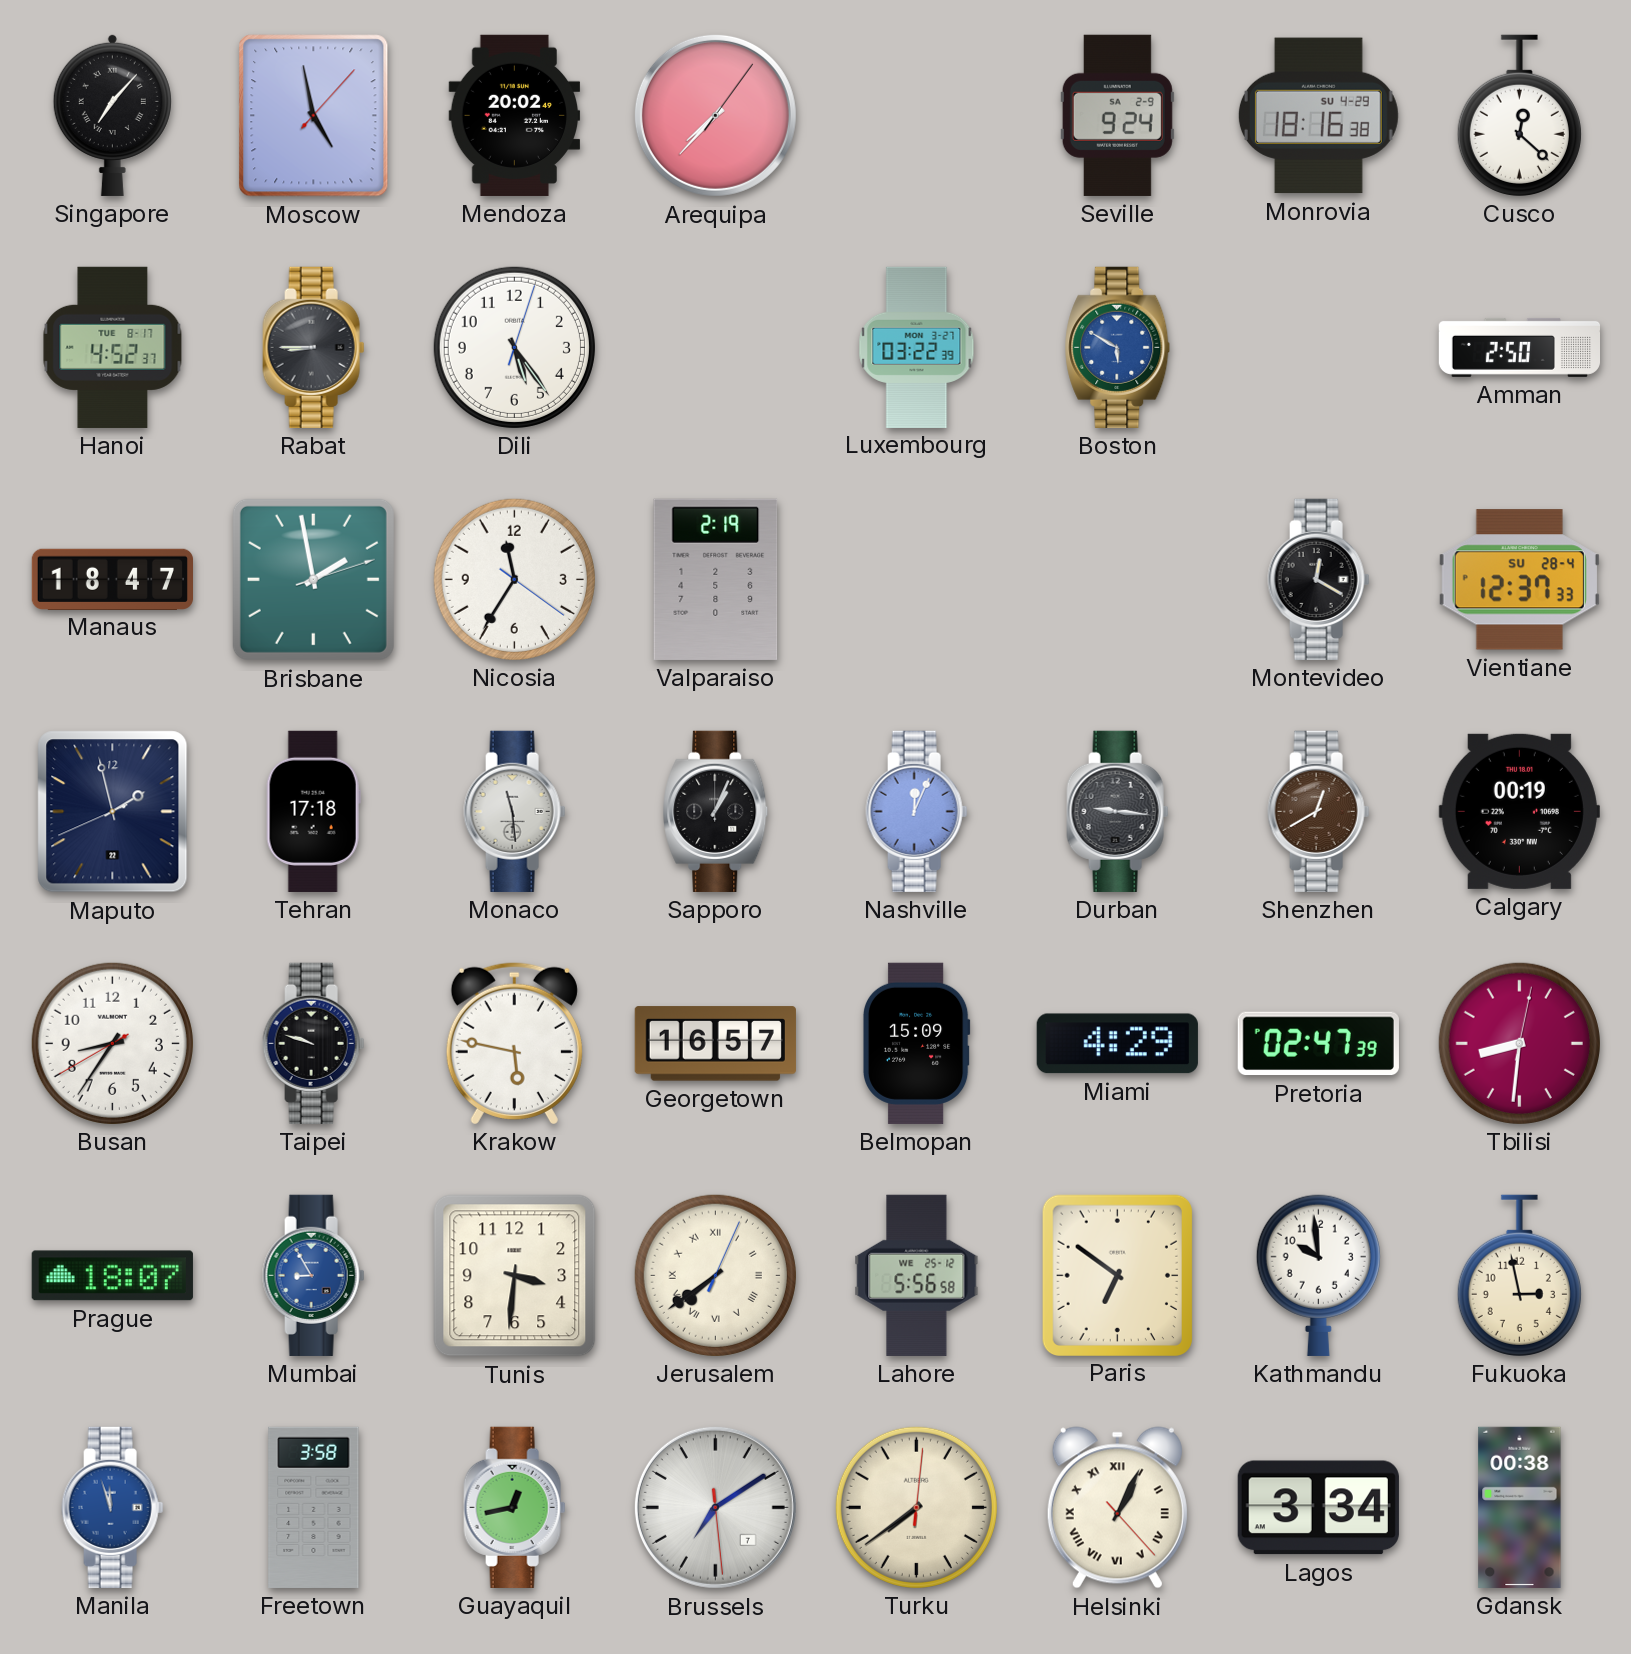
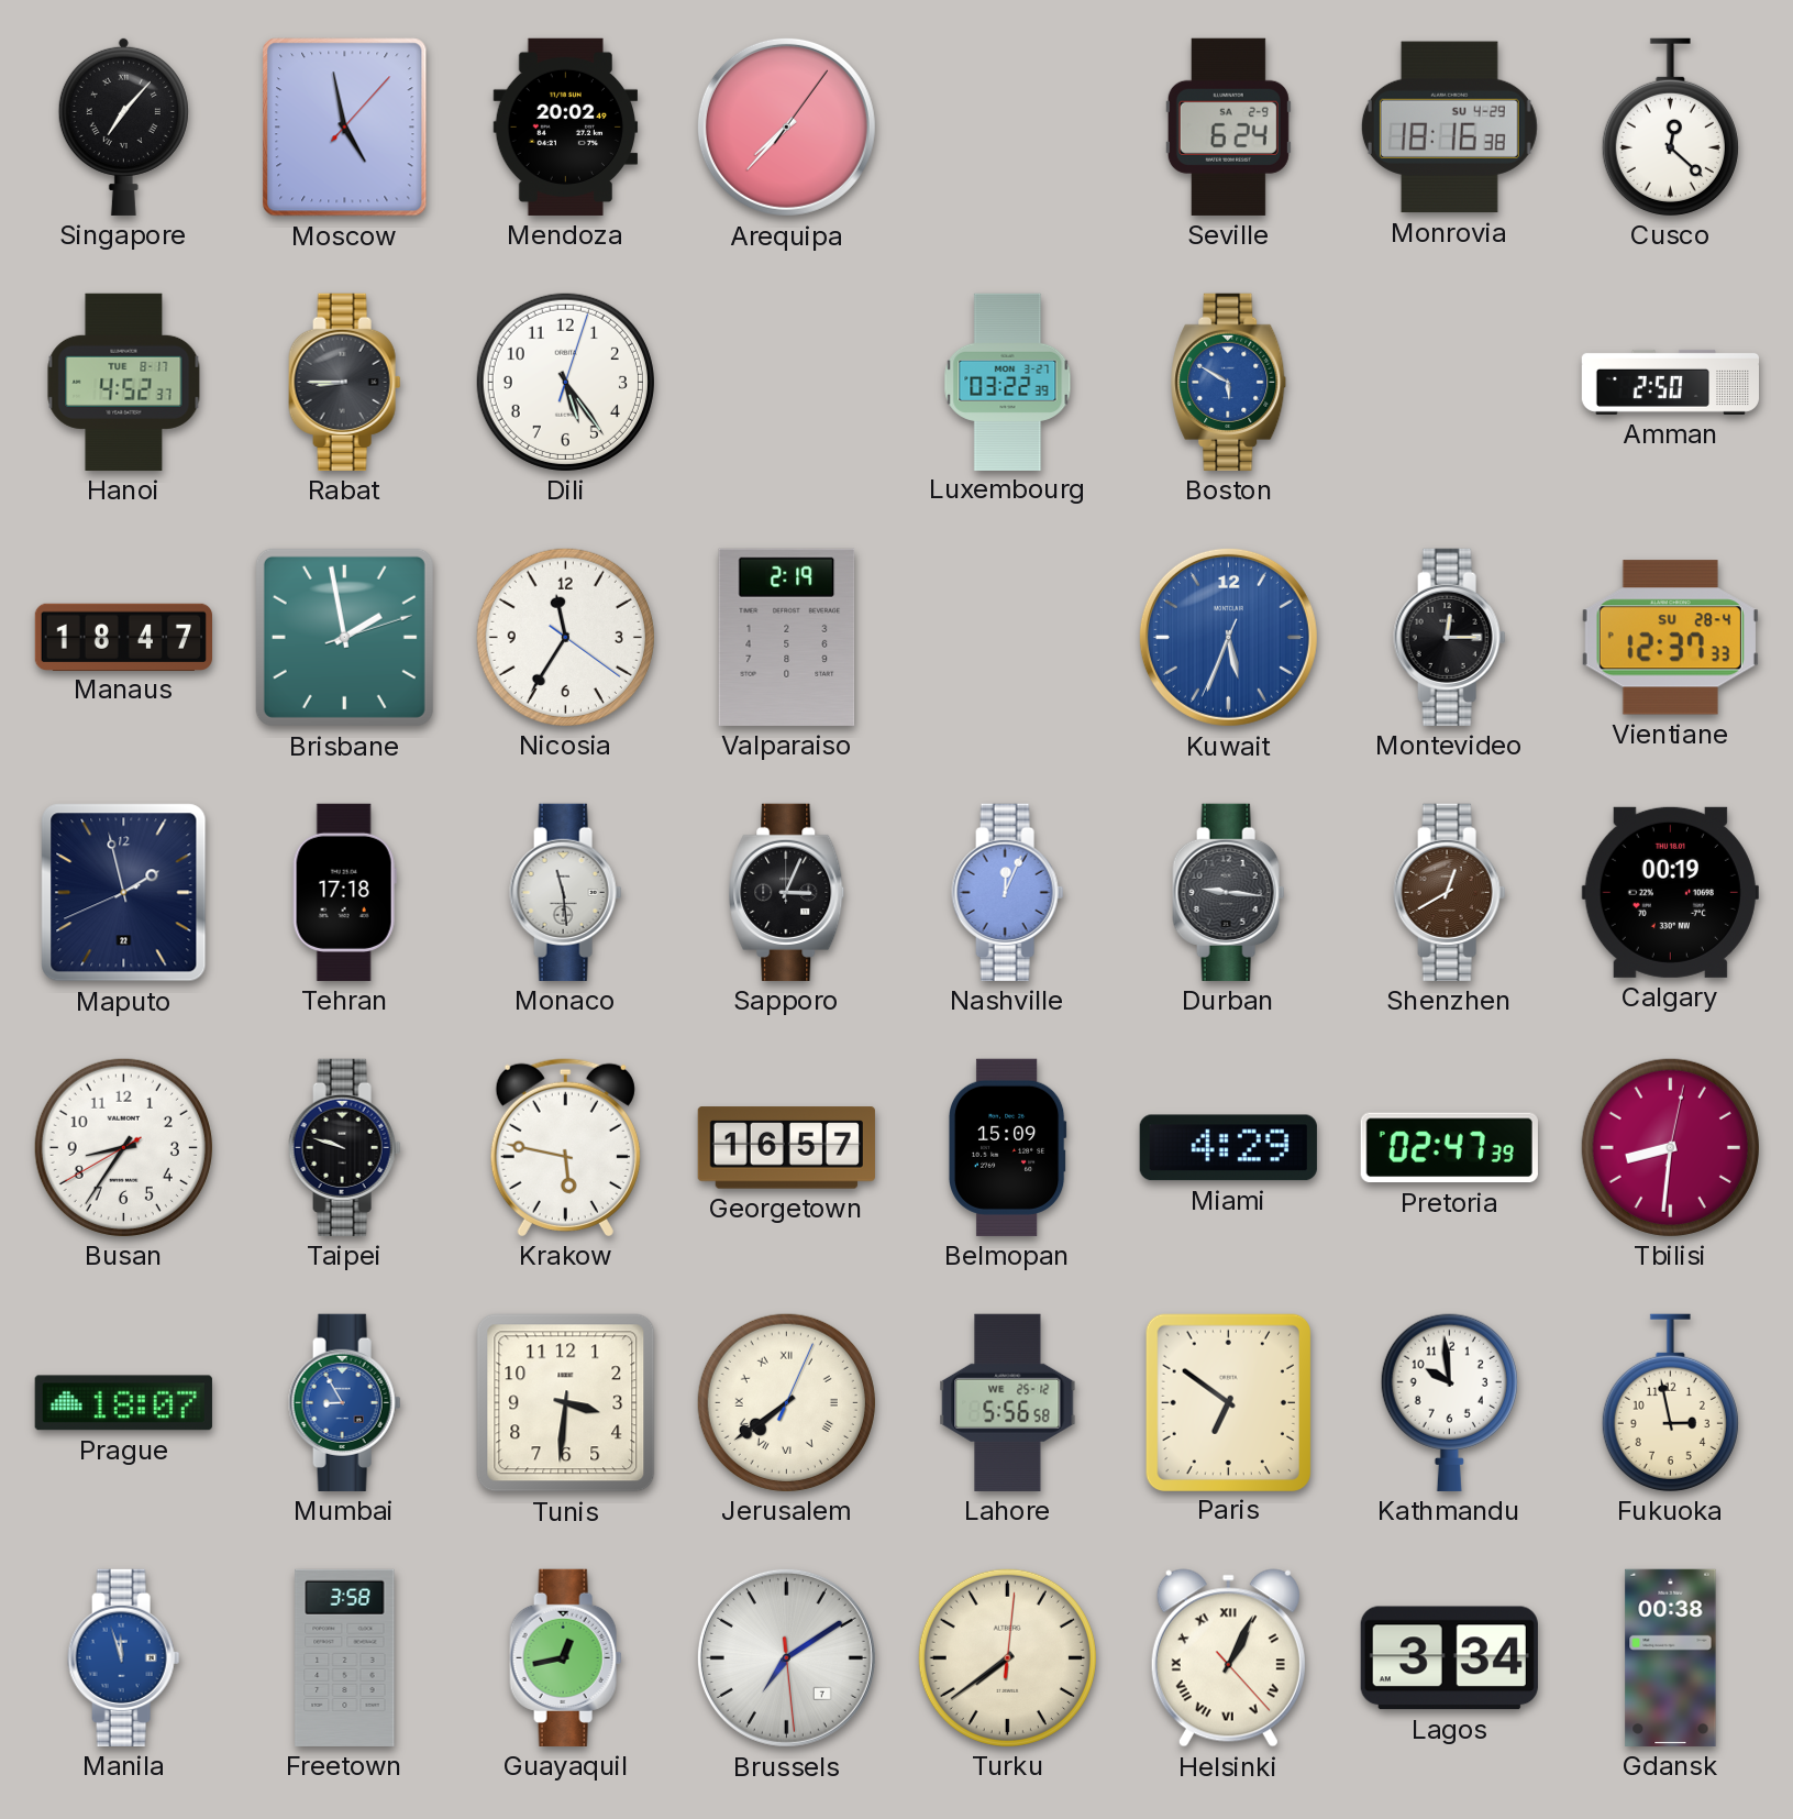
Seville: 9:24 -> 6:24
Kuwait: none -> 5:33
Montevideo: 12:20 -> 12:15
Sapporo: 1:04 -> 3:04
